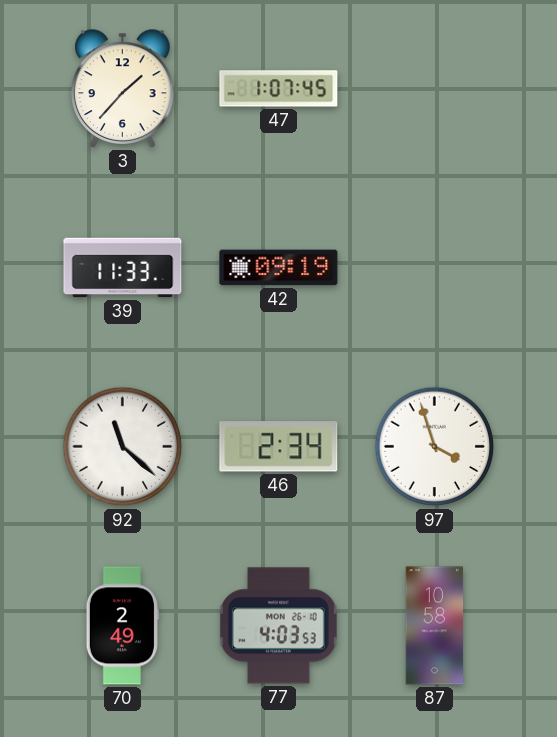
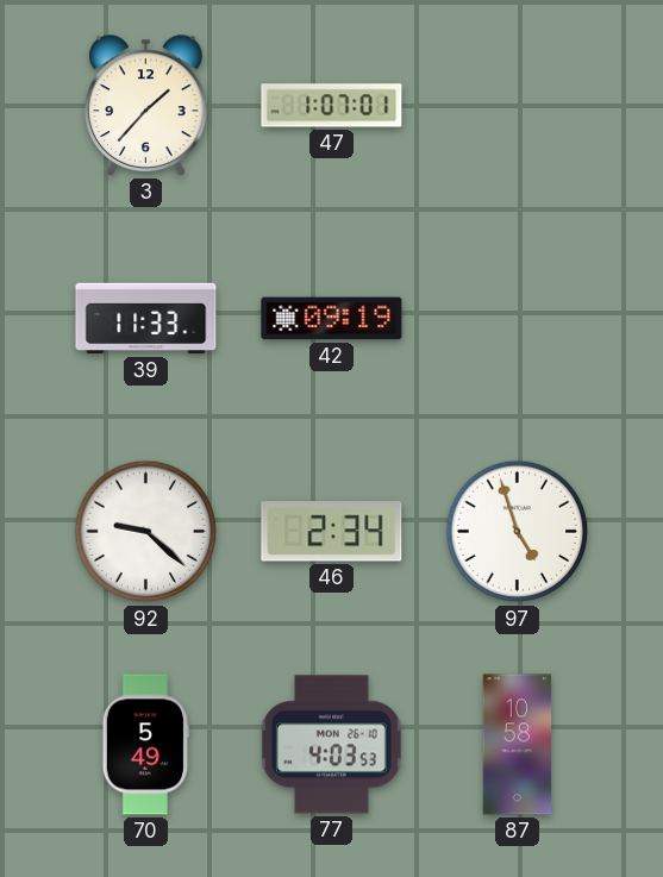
47: 1:07:45 -> 1:07:01
92: 11:22 -> 9:22
97: 3:57 -> 4:57
70: 2:49 -> 5:49
